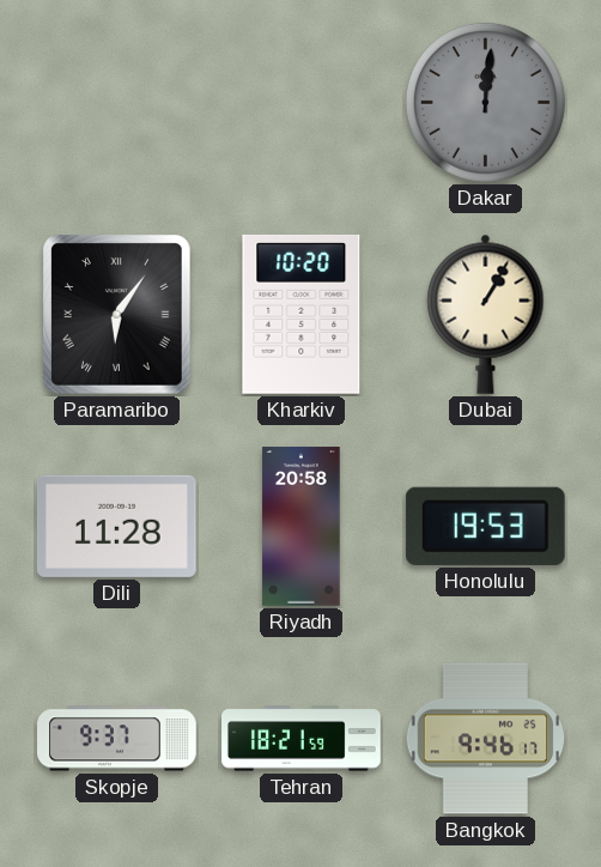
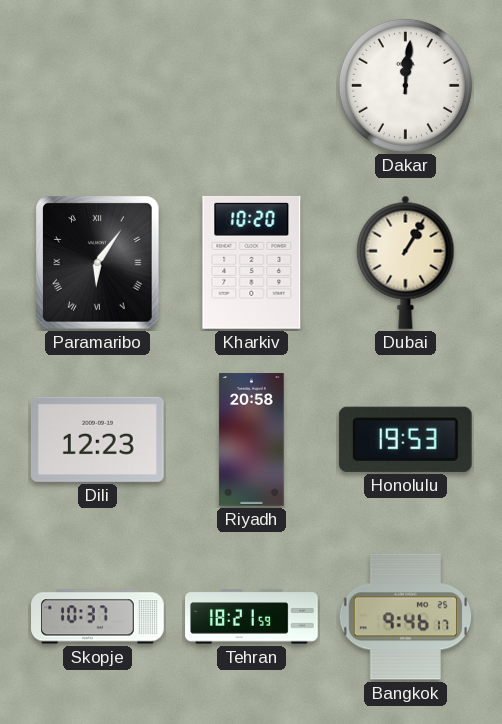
Dakar dial: grey -> white
Dili: 11:28 -> 12:23
Skopje: 9:37 -> 10:37
